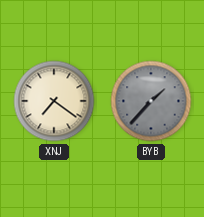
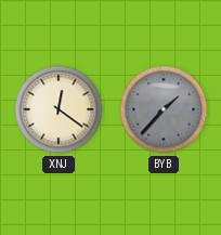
XNJ: 7:21 -> 12:21
